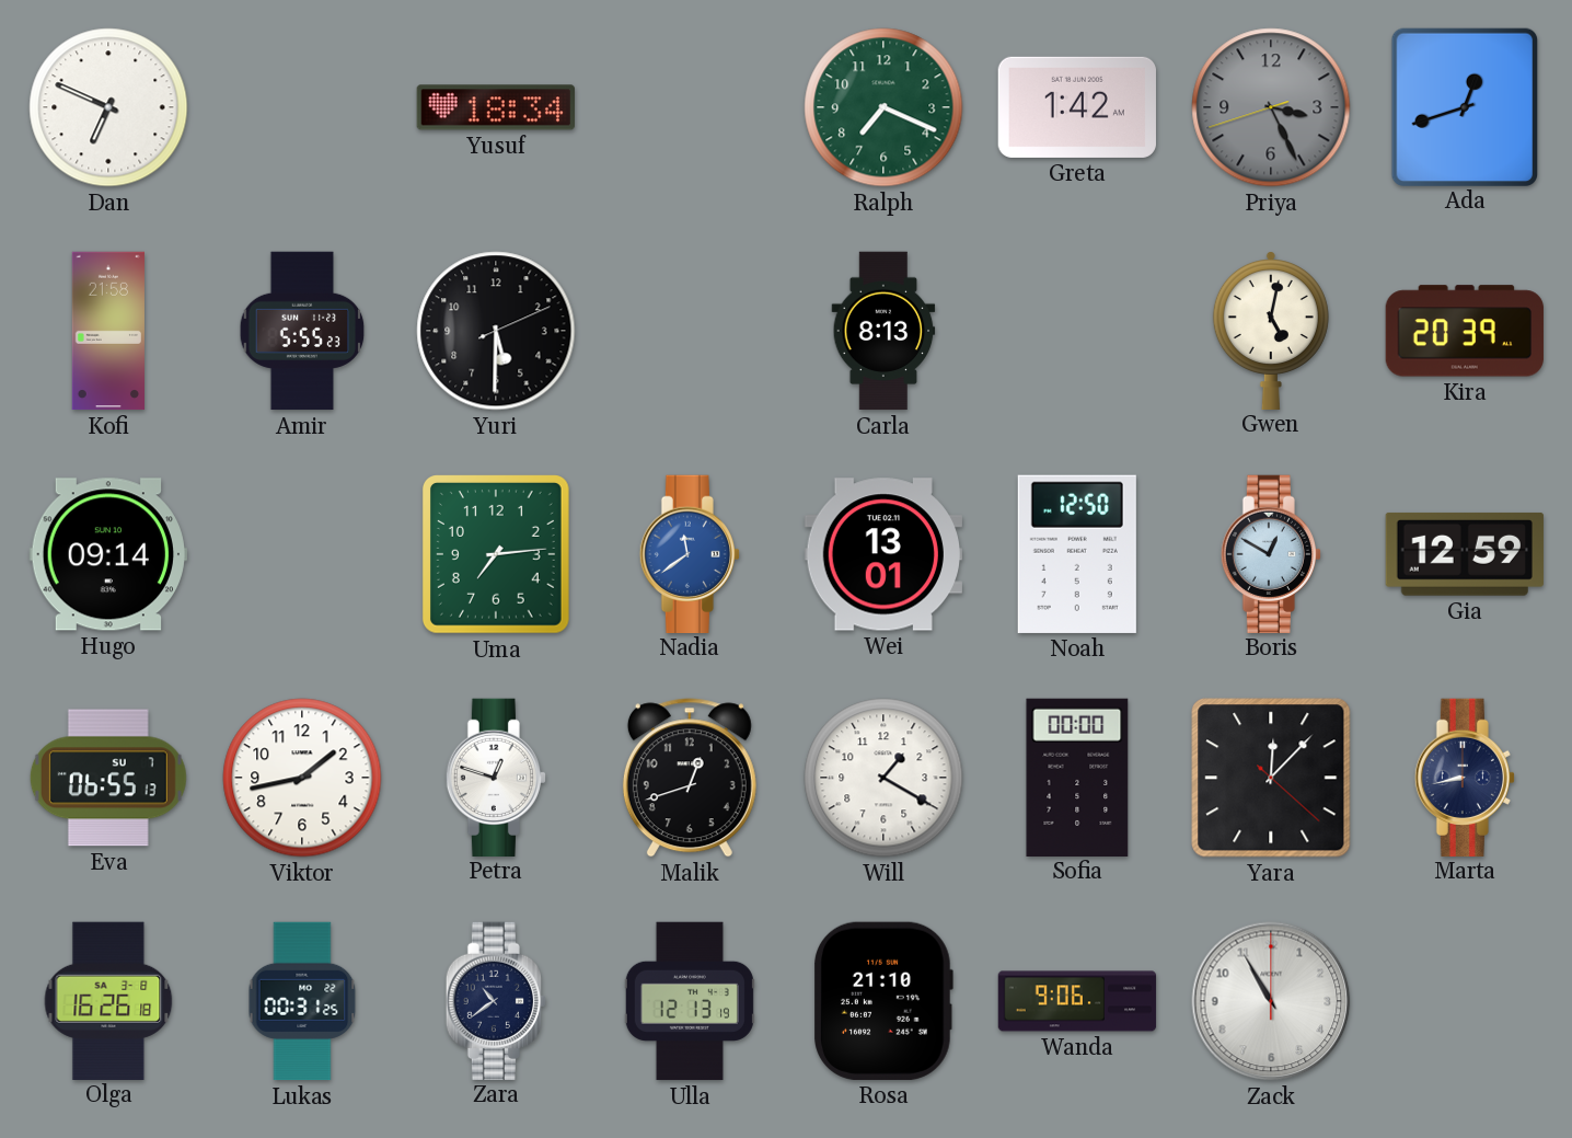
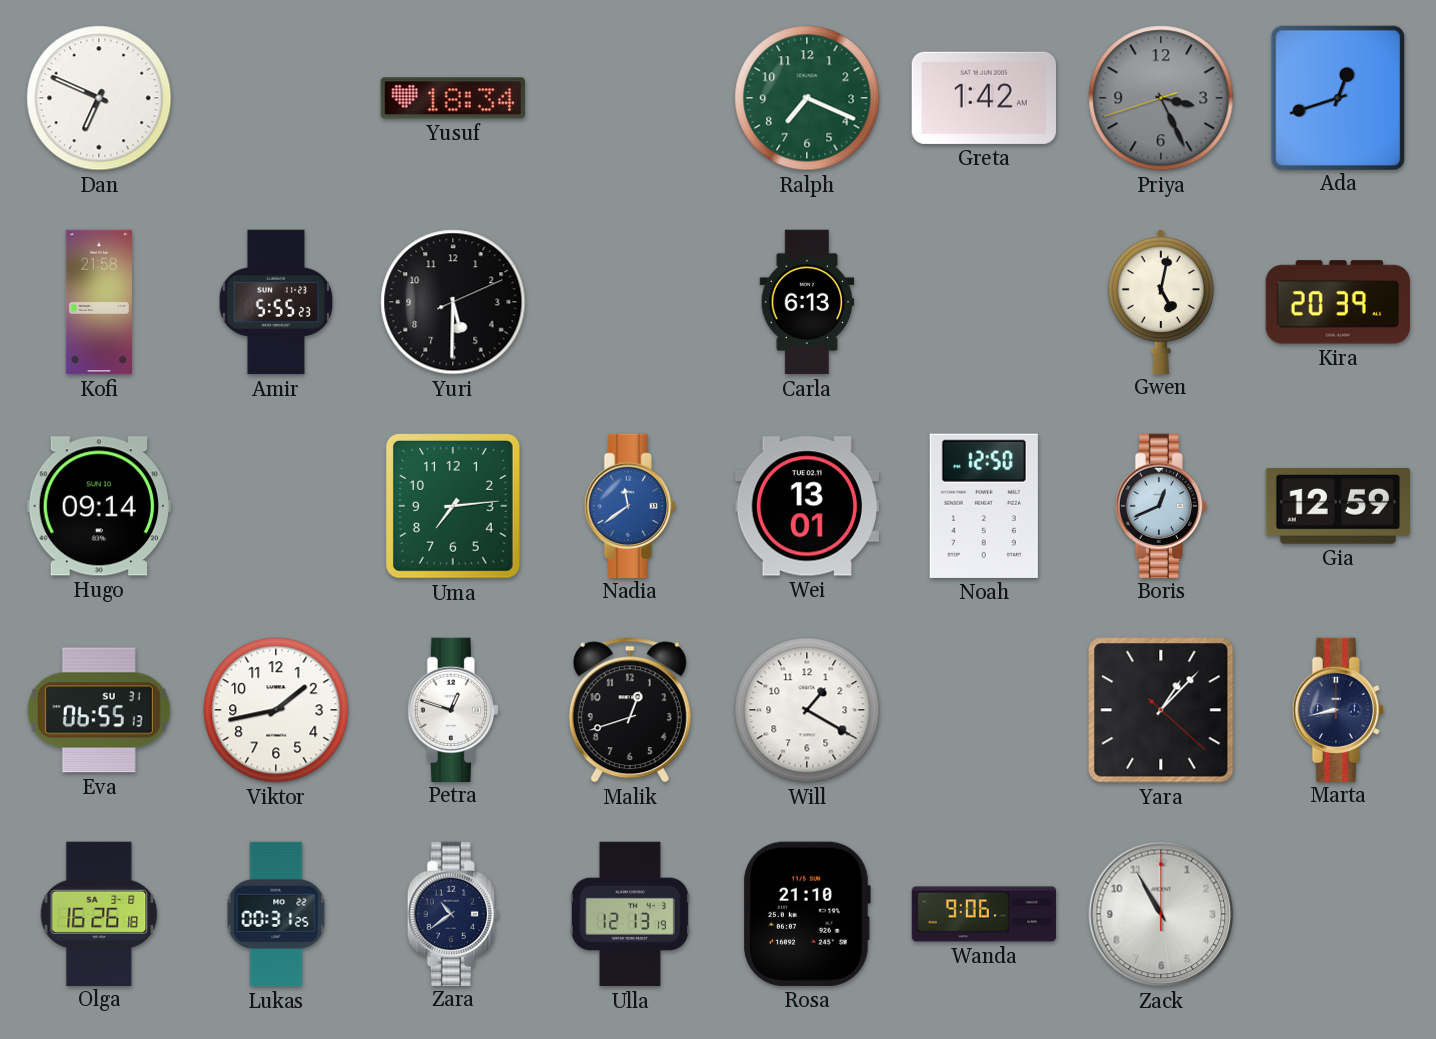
Carla: 8:13 -> 6:13
Boris: 12:50 -> 12:41
Eva date: SU 7 -> SU 31
Sofia: 00:00 -> none
Yara: 12:07 -> 1:07
